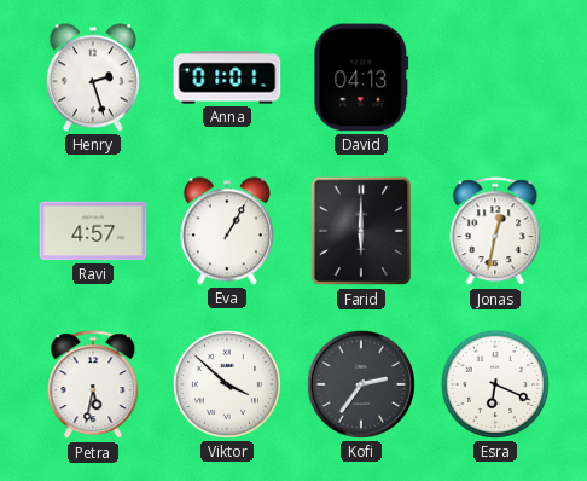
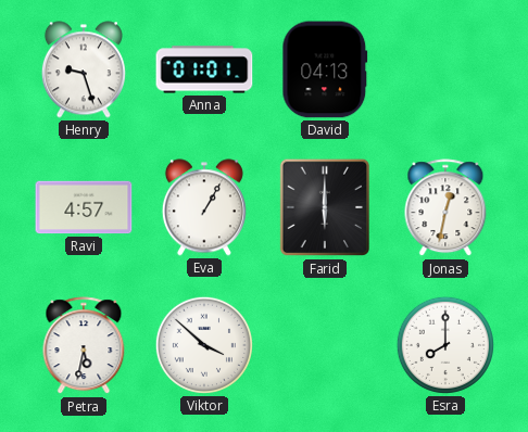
Henry: 2:27 -> 9:27
Kofi: 2:36 -> none
Esra: 6:19 -> 8:00
